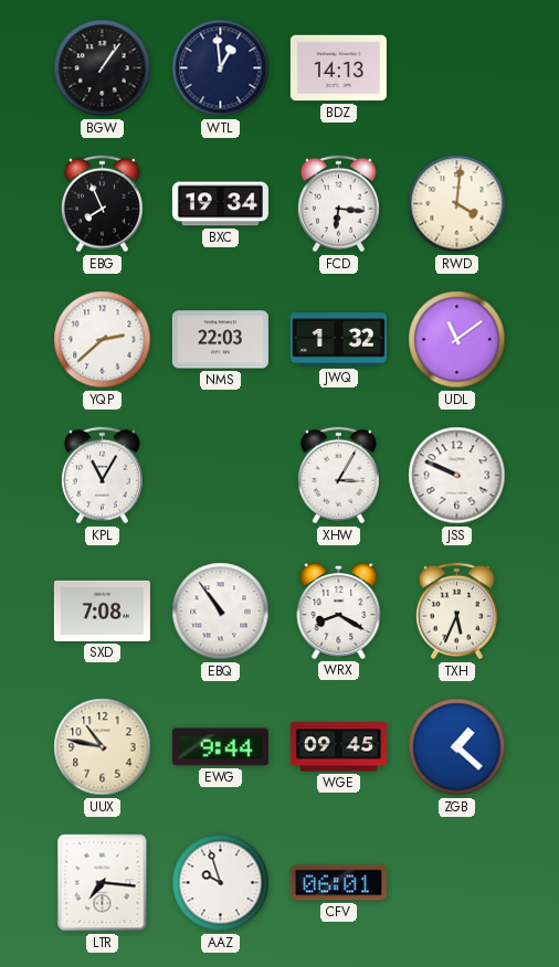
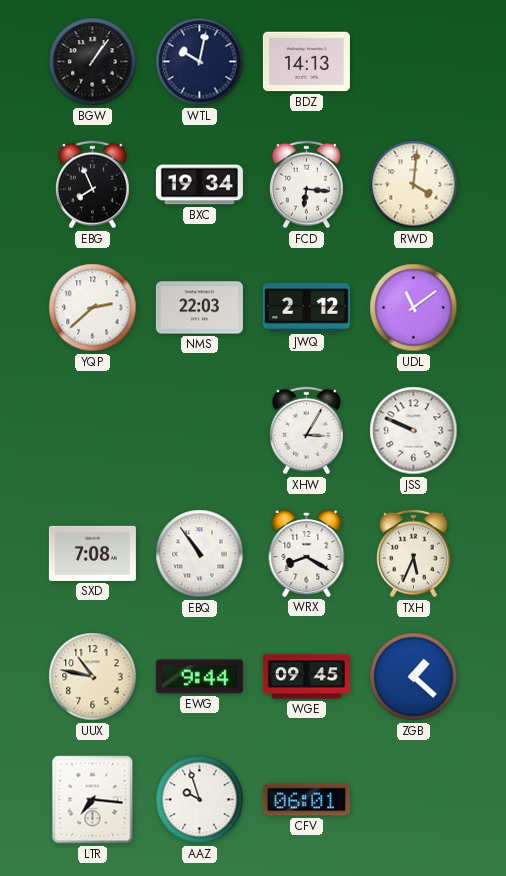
WTL: 12:59 -> 10:02
JWQ: 1:32 -> 2:12
KPL: 11:05 -> none
